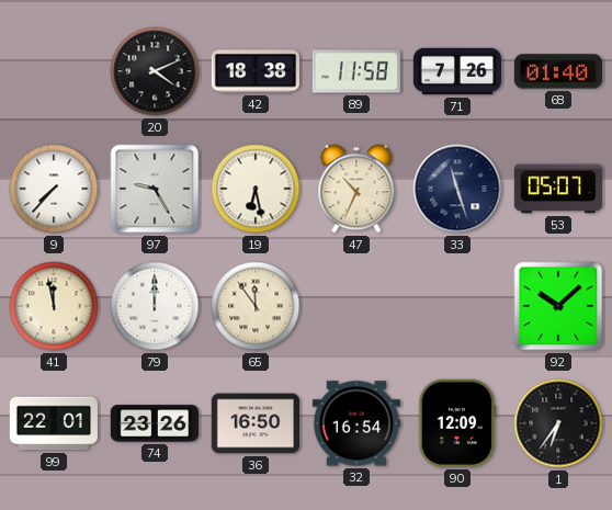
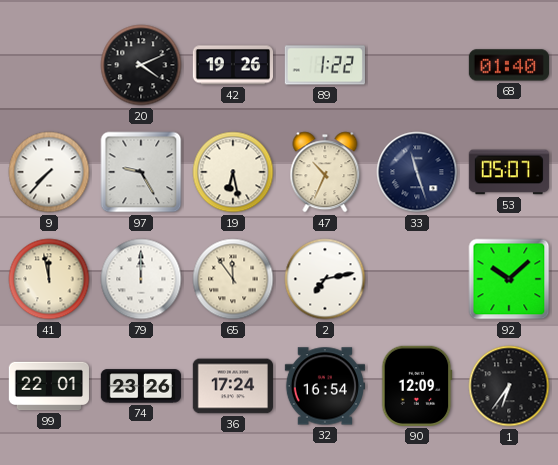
42: 18:38 -> 19:26
89: 11:58 -> 1:22
71: 7:26 -> none
2: none -> 7:13
36: 16:50 -> 17:24
